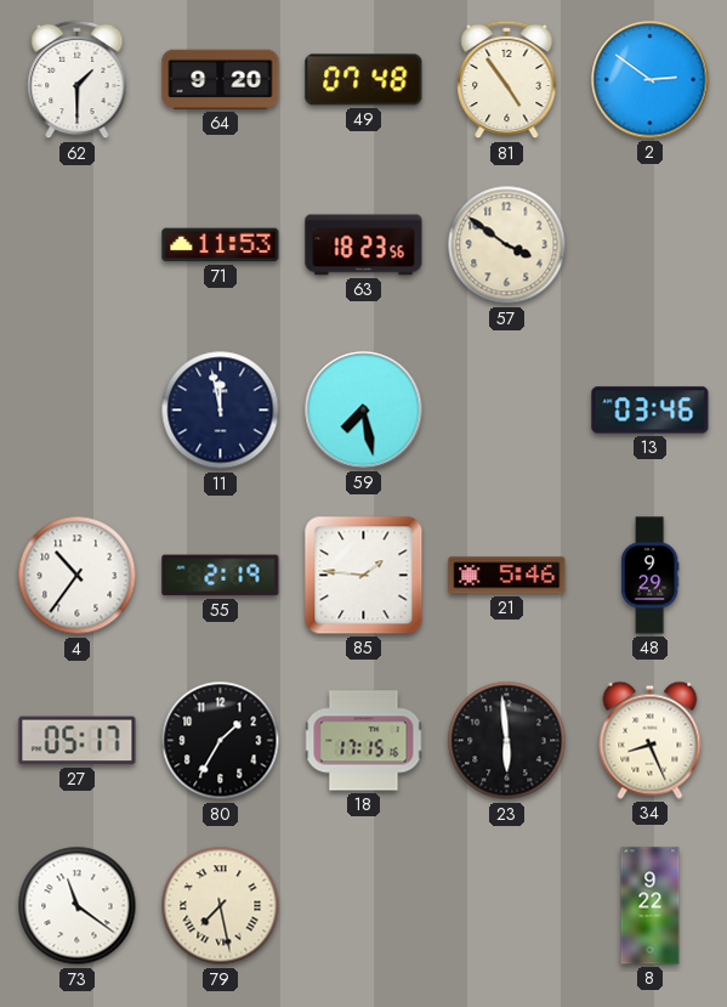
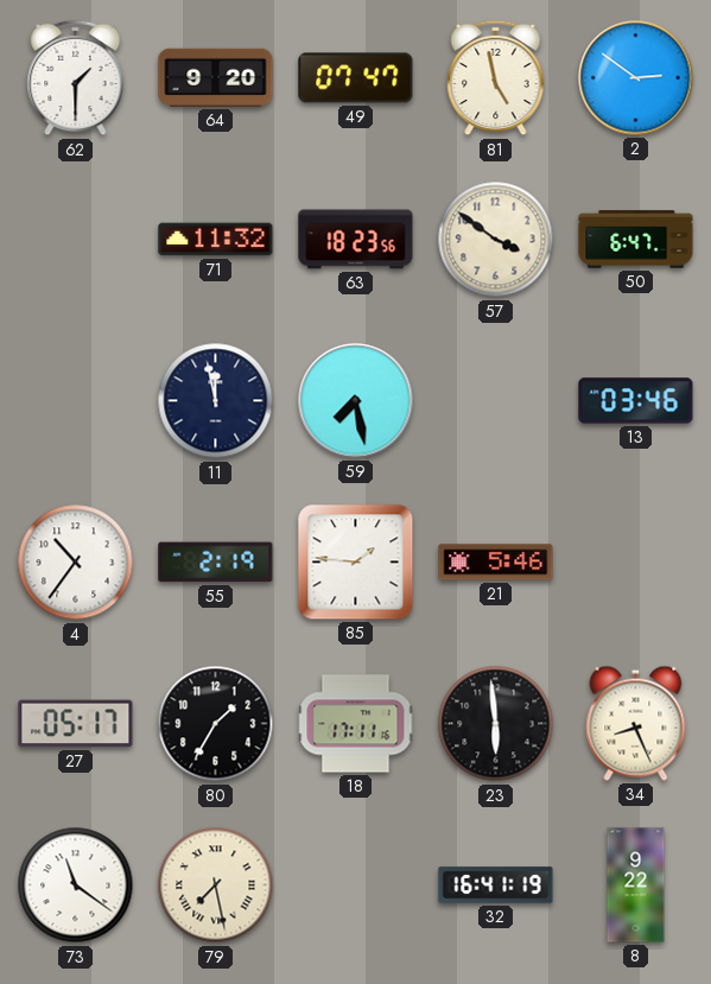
49: 07:48 -> 07:47
81: 4:54 -> 4:58
71: 11:53 -> 11:32
50: none -> 6:47
48: 9:29 -> none
18: 17:15 -> 17:11
32: none -> 16:41
